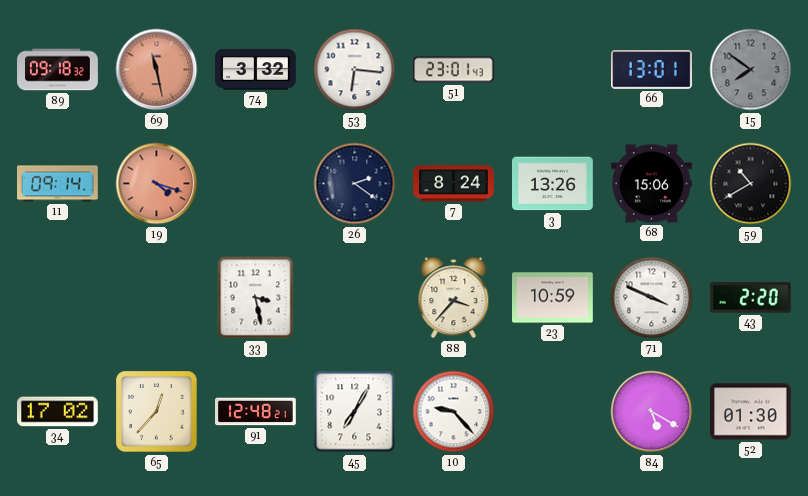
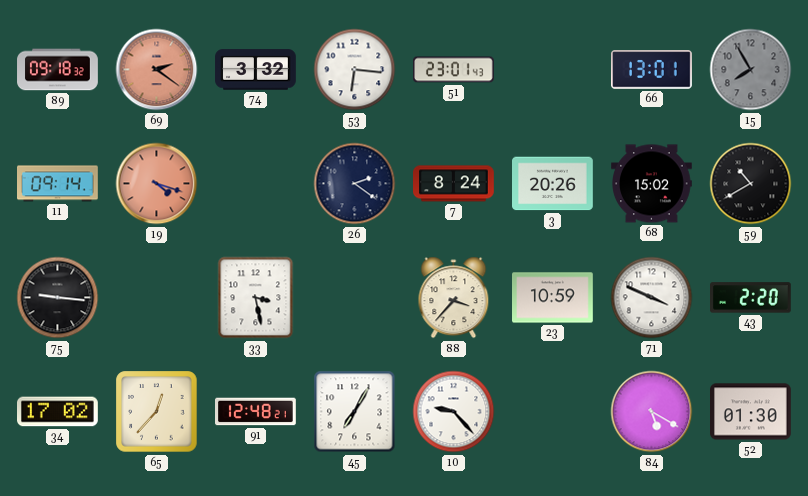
69: 11:28 -> 2:21
15: 7:51 -> 7:55
3: 13:26 -> 20:26
68: 15:06 -> 15:02
75: none -> 9:16
